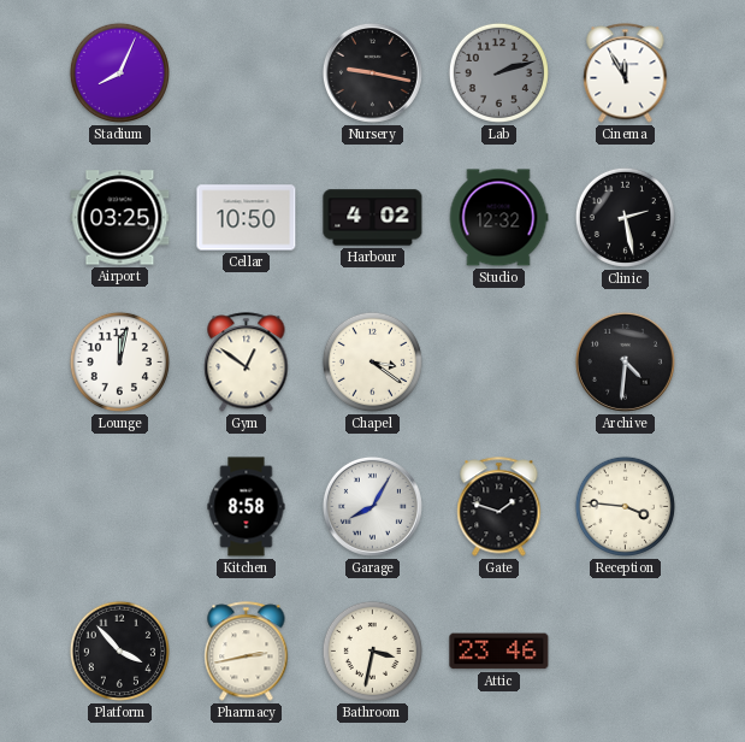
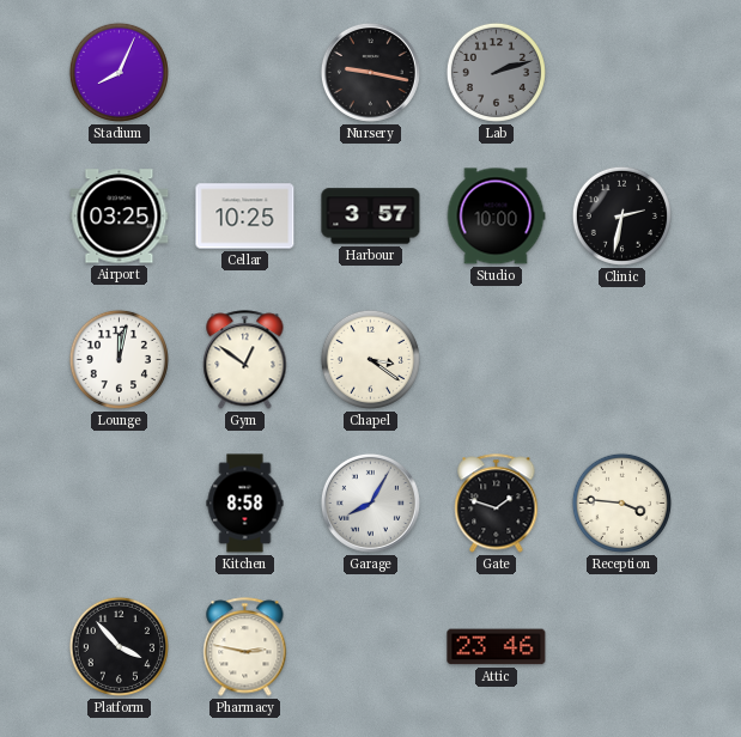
Cinema: 11:55 -> none
Cellar: 10:50 -> 10:25
Harbour: 4:02 -> 3:57
Studio: 12:32 -> 10:00
Clinic: 2:28 -> 2:32
Archive: 4:31 -> none
Pharmacy: 2:43 -> 2:47
Bathroom: 3:32 -> none
